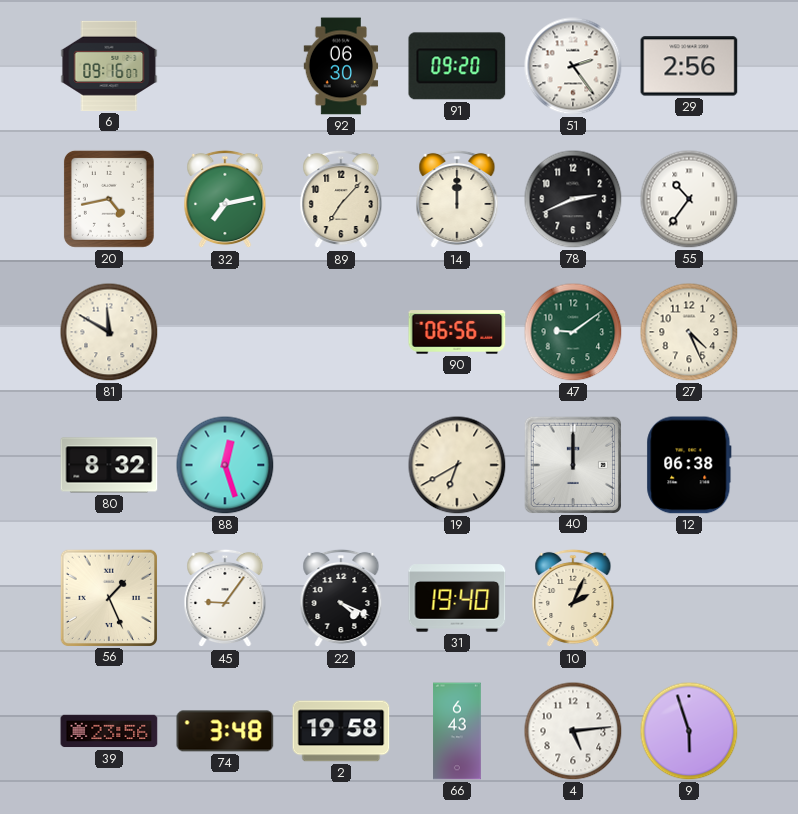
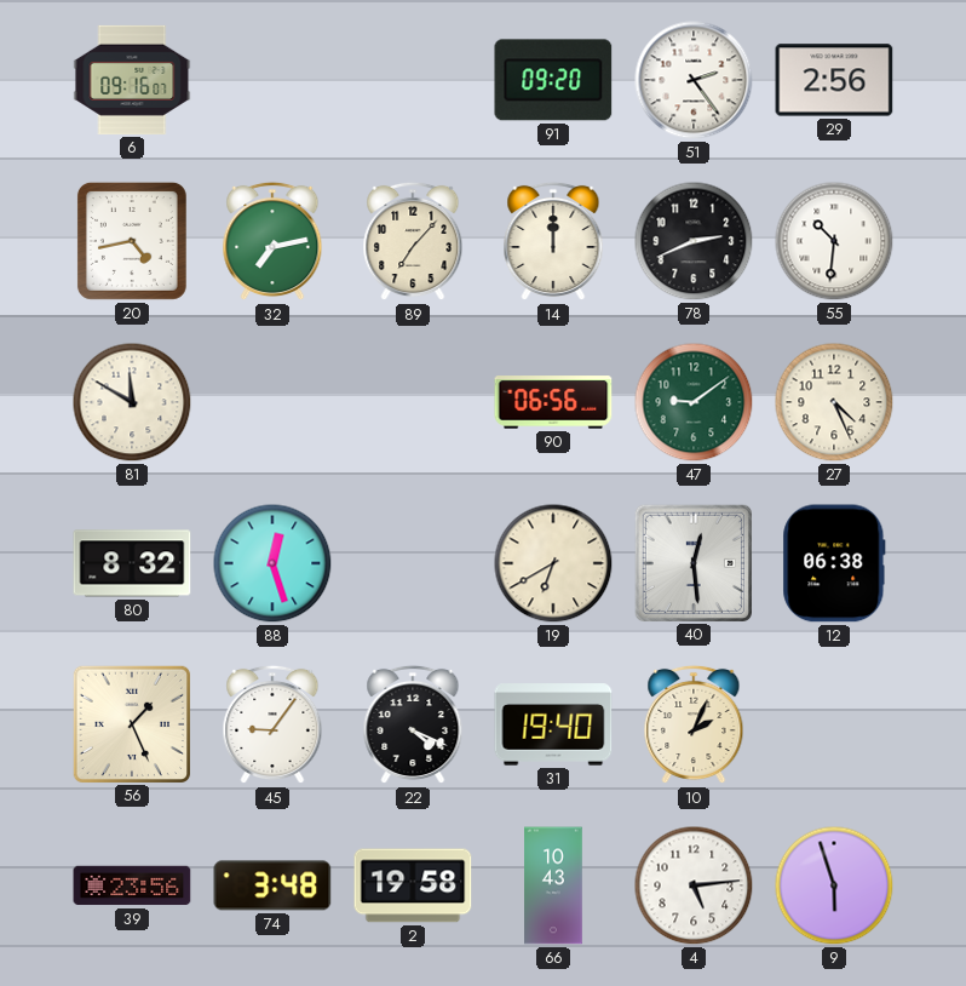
92: 06:30 -> none
55: 10:36 -> 10:31
40: 12:00 -> 12:29
66: 6:43 -> 10:43
